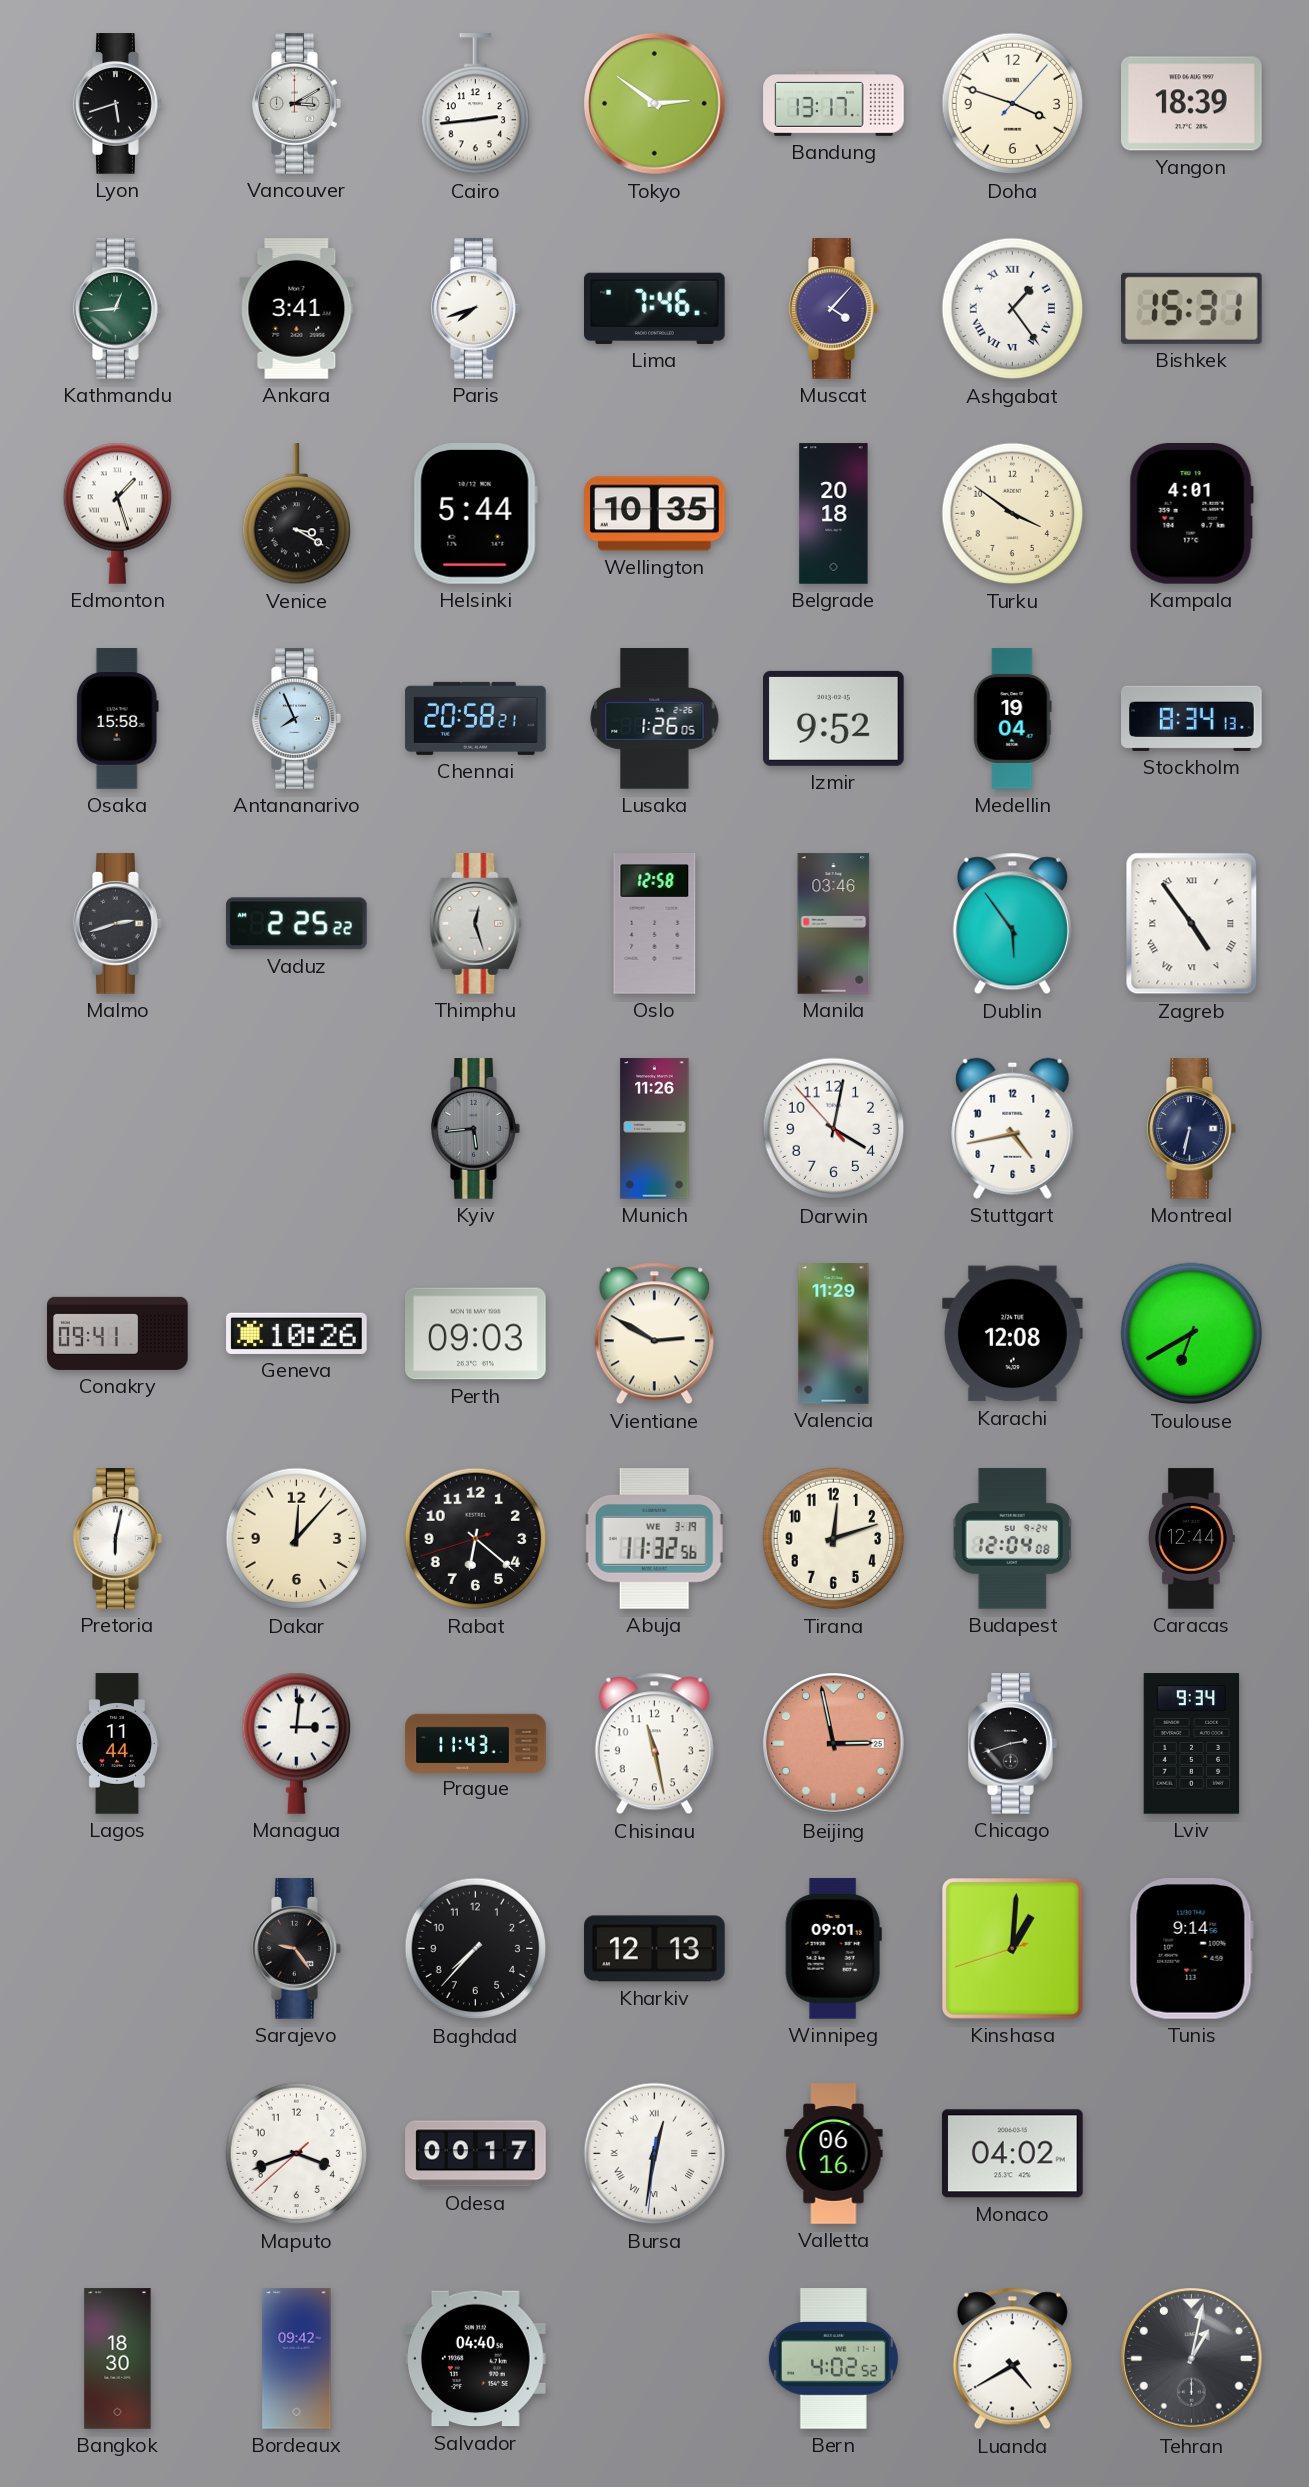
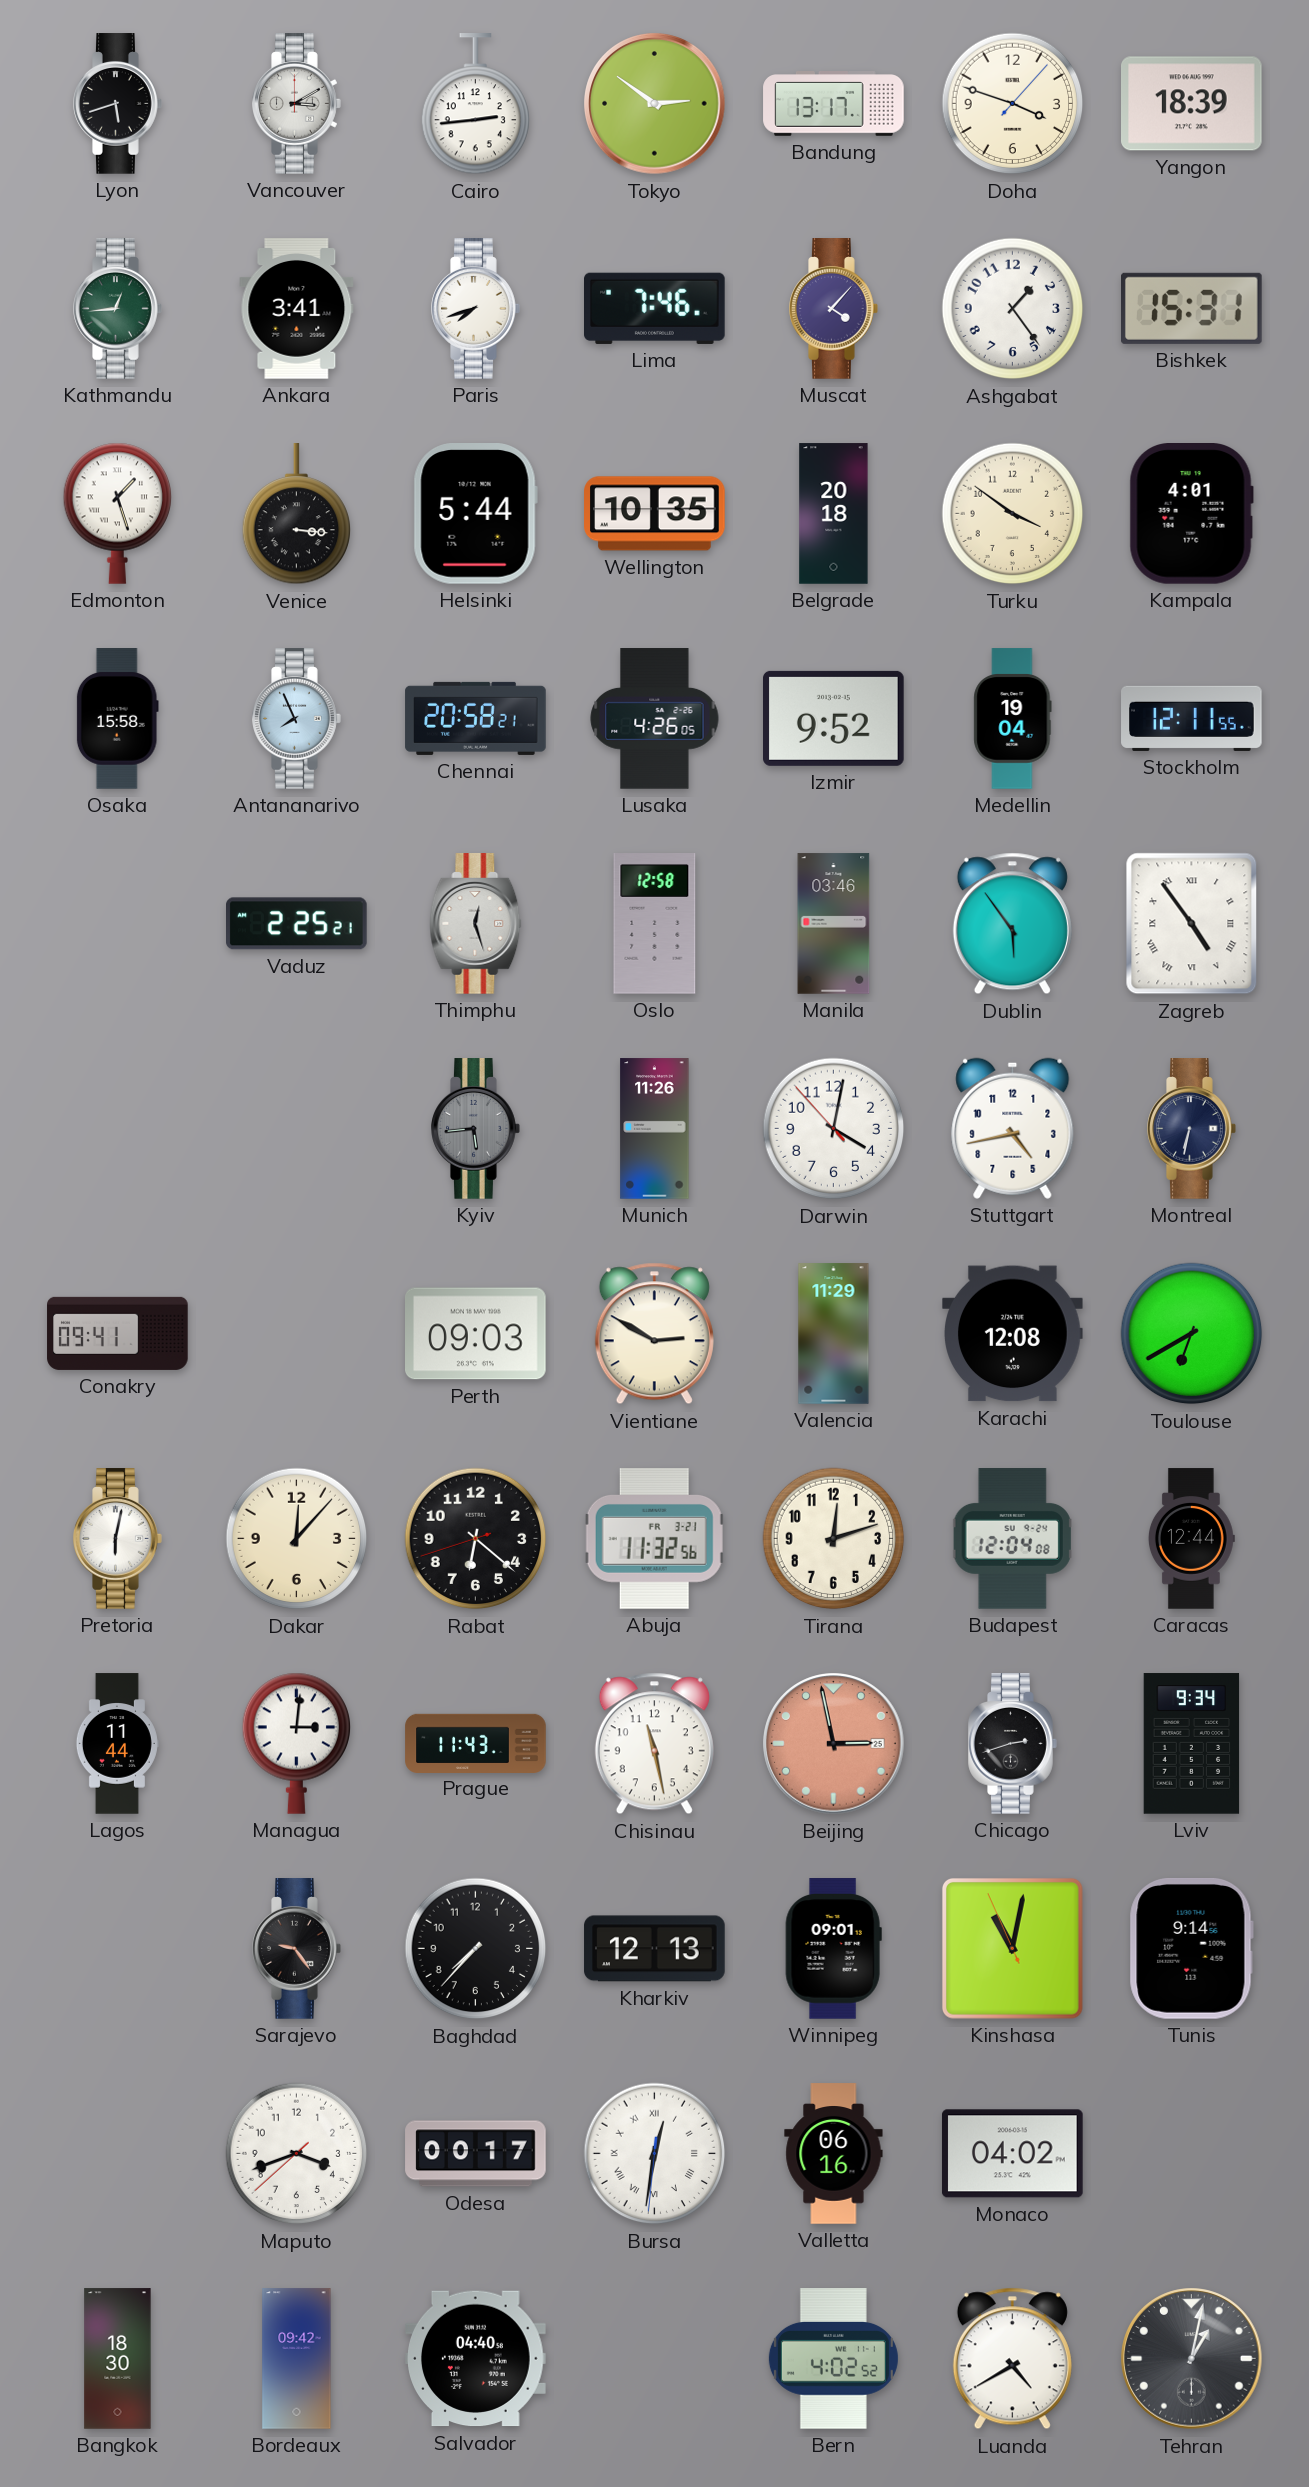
Ashgabat numerals: Roman -> Arabic
Venice: 3:20 -> 3:16
Lusaka: 1:26 -> 4:26
Stockholm: 8:34 -> 12:11
Malmo: 2:42 -> none
Vaduz: 2:25:22 -> 2:25:21
Geneva: 10:26 -> none
Abuja date: WE 3-19 -> FR 3-21
Kinshasa: 1:00 -> 11:01
